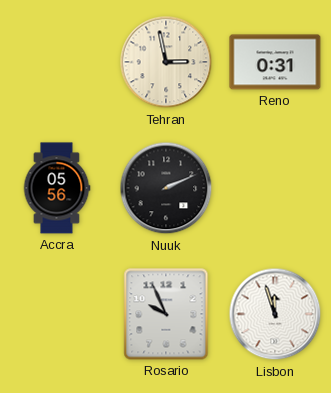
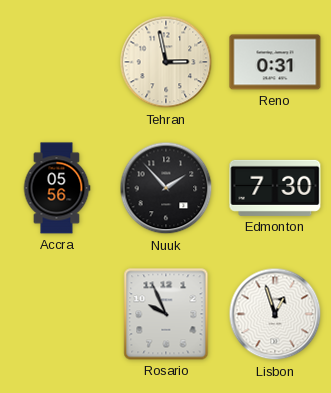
Nuuk: 2:11 -> 1:53
Edmonton: none -> 7:30
Lisbon: 11:57 -> 12:57
